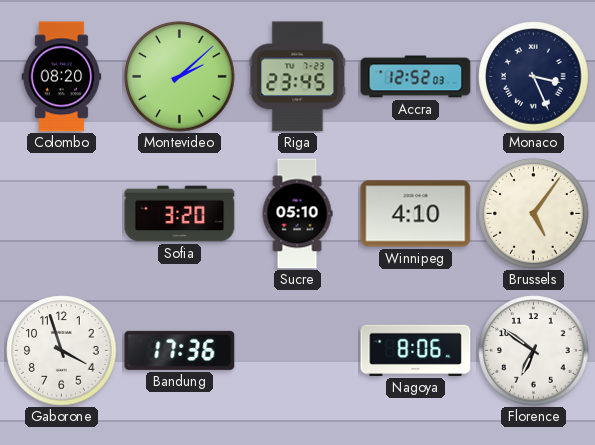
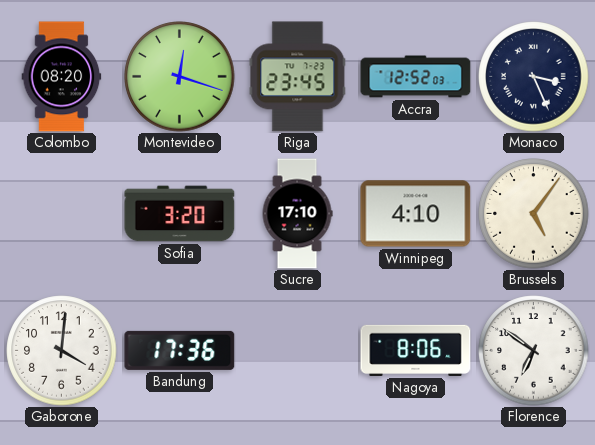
Montevideo: 2:08 -> 12:18
Sucre: 05:10 -> 17:10
Gaborone: 3:57 -> 4:01
